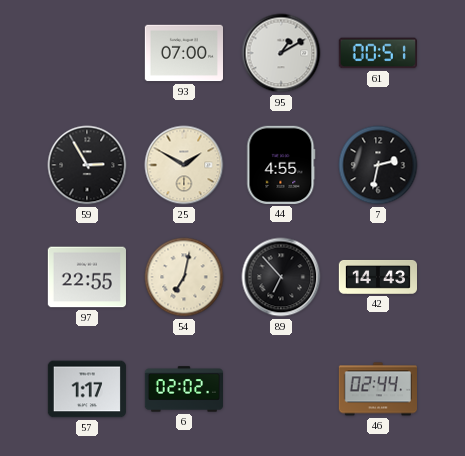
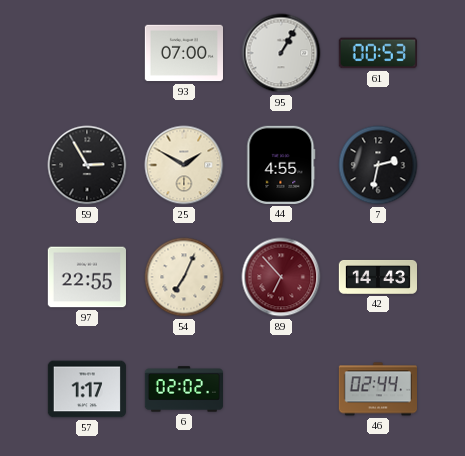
95: 1:10 -> 1:05
61: 00:51 -> 00:53
54: 7:02 -> 7:04
89 dial: black -> burgundy
